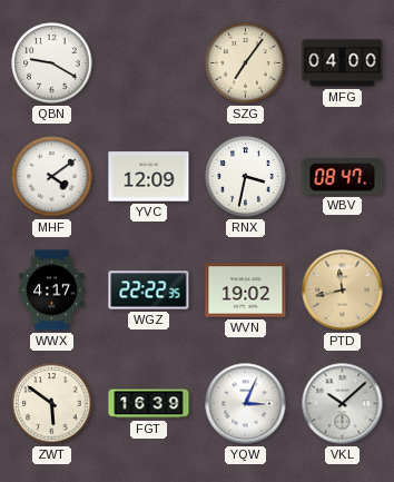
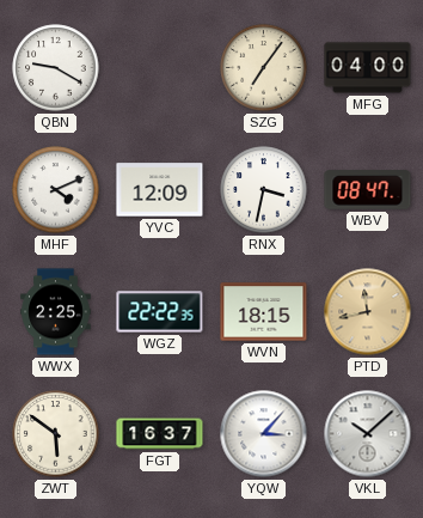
MHF: 4:09 -> 4:11
WWX: 4:17 -> 2:25
WVN: 19:02 -> 18:15
FGT: 16:39 -> 16:37
YQW: 3:04 -> 3:07
